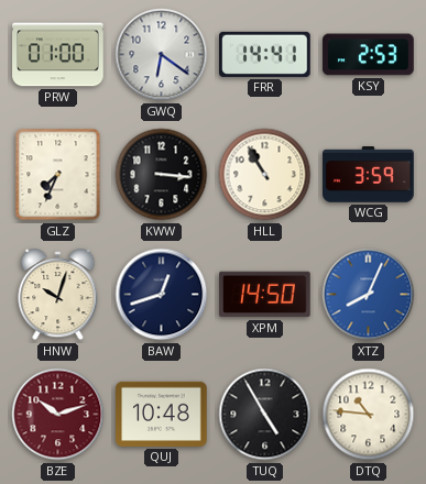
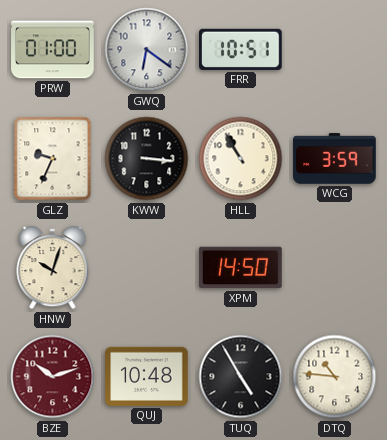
FRR: 14:41 -> 10:51
KSY: 2:53 -> none
GLZ: 7:34 -> 9:34
BAW: 12:42 -> none
XTZ: 8:04 -> none
